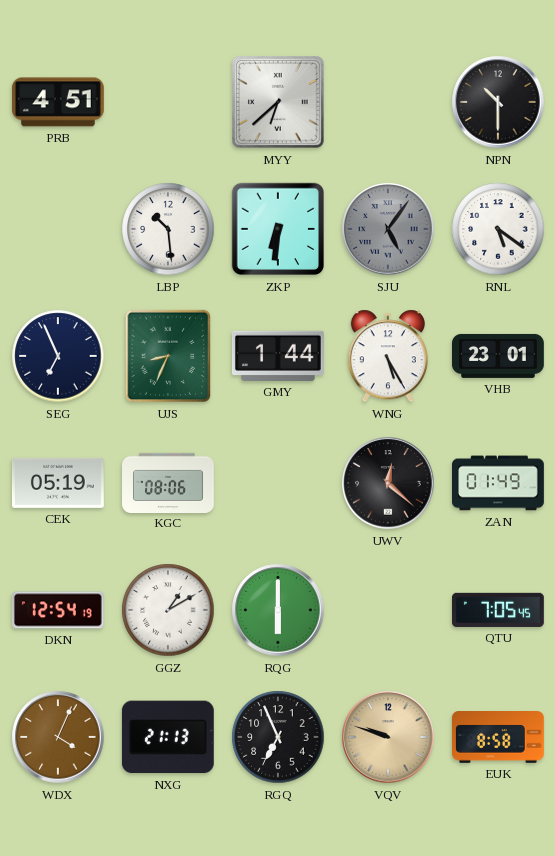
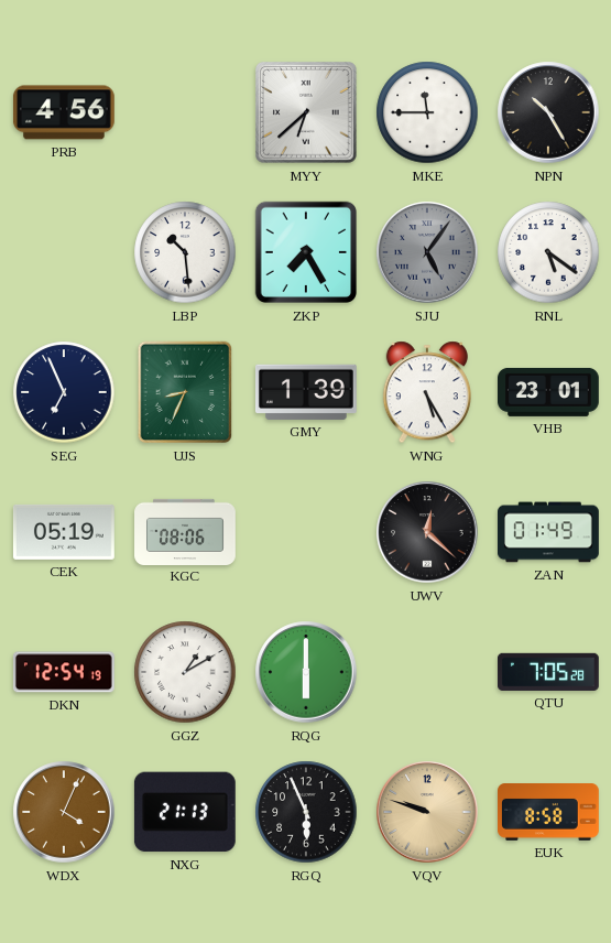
PRB: 4:51 -> 4:56
MKE: none -> 11:45
NPN: 10:30 -> 10:25
ZKP: 6:31 -> 7:25
GMY: 1:44 -> 1:39
QTU: 7:05:45 -> 7:05:28
RGQ: 6:56 -> 5:56
